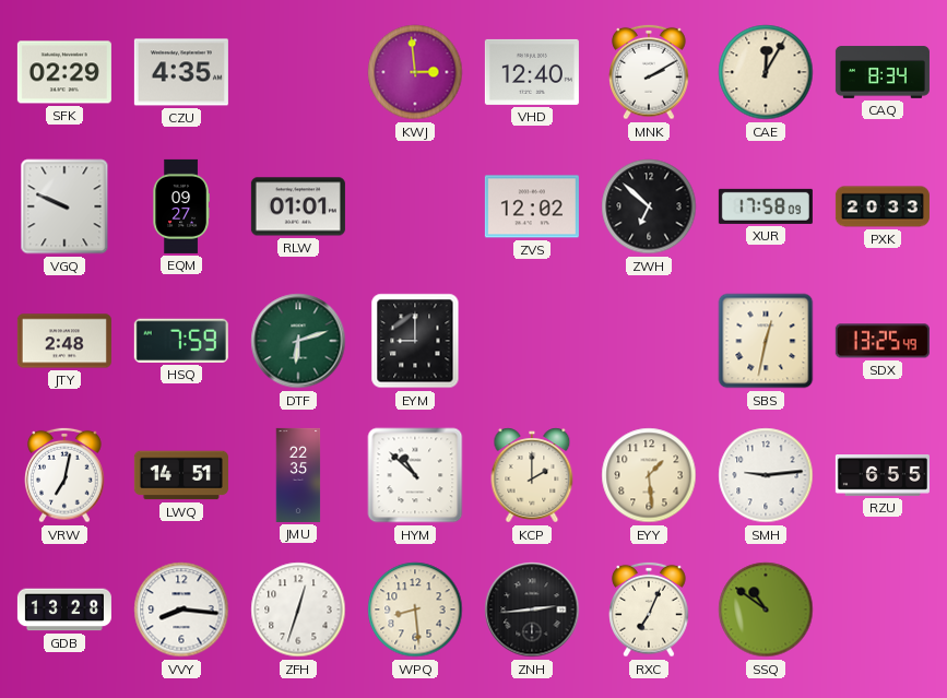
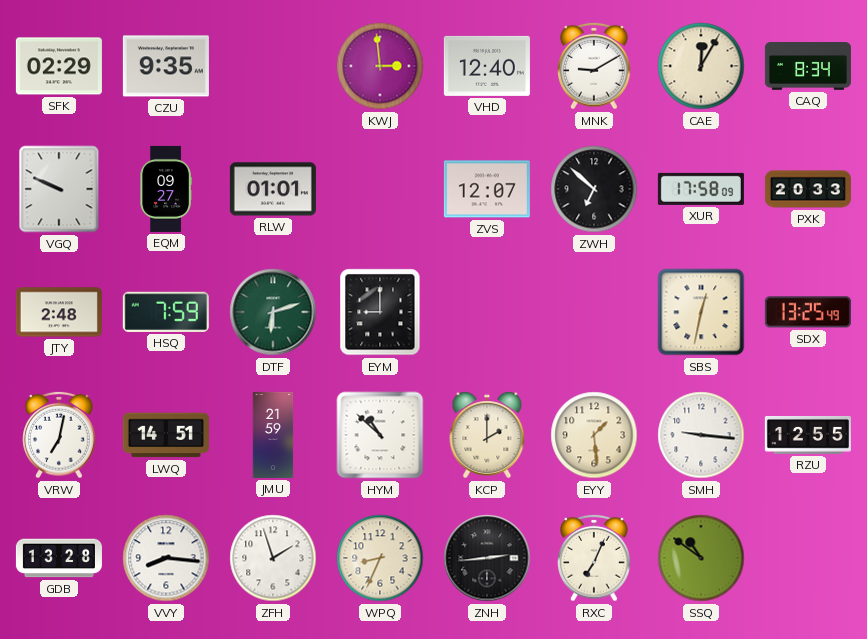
CZU: 4:35 -> 9:35
MNK: 2:10 -> 9:10
ZVS: 12:02 -> 12:07
JMU: 22:35 -> 21:59
SMH: 9:14 -> 9:16
RZU: 6:55 -> 12:55
ZFH: 12:33 -> 1:57
WPQ: 8:29 -> 8:34
